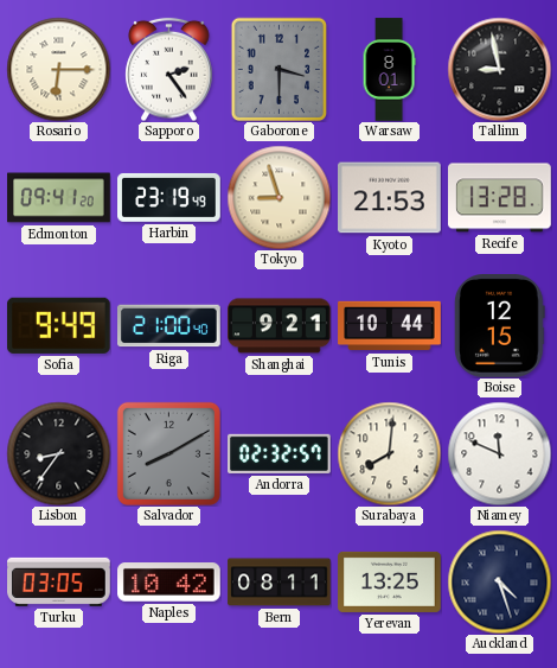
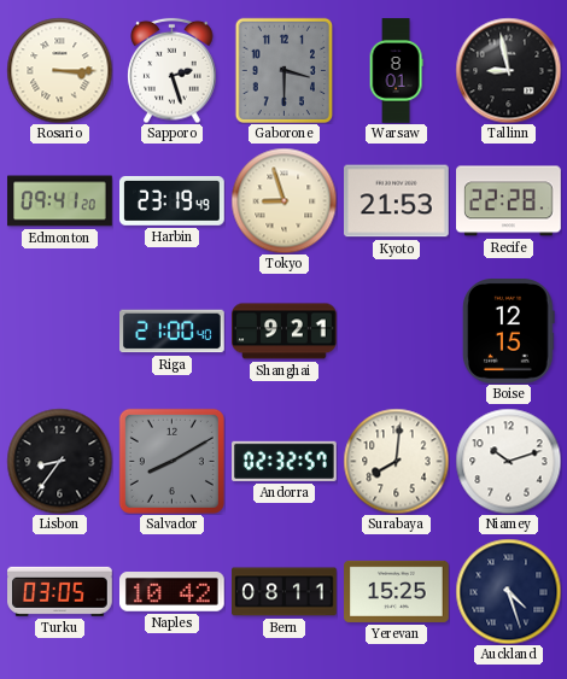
Rosario: 6:15 -> 3:15
Sapporo: 2:24 -> 2:27
Recife: 13:28 -> 22:28
Sofia: 9:49 -> none
Tunis: 10:44 -> none
Niamey: 11:49 -> 10:12
Yerevan: 13:25 -> 15:25
